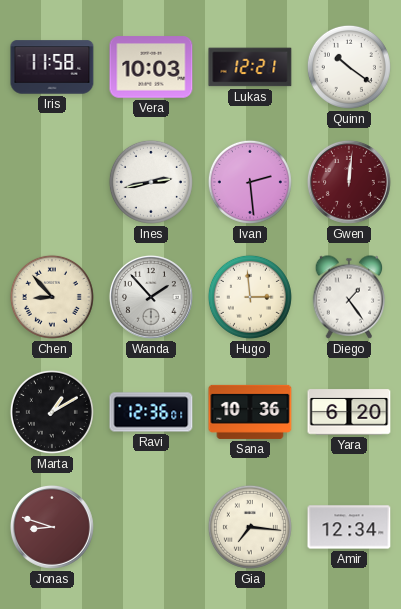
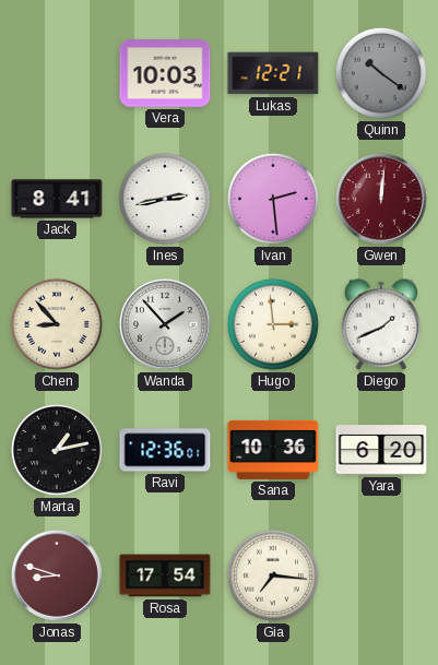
Iris: 11:58 -> none
Quinn dial: white -> grey
Jack: none -> 8:41
Diego: 1:24 -> 1:41
Marta: 1:10 -> 1:13
Rosa: none -> 17:54
Amir: 12:34 -> none
